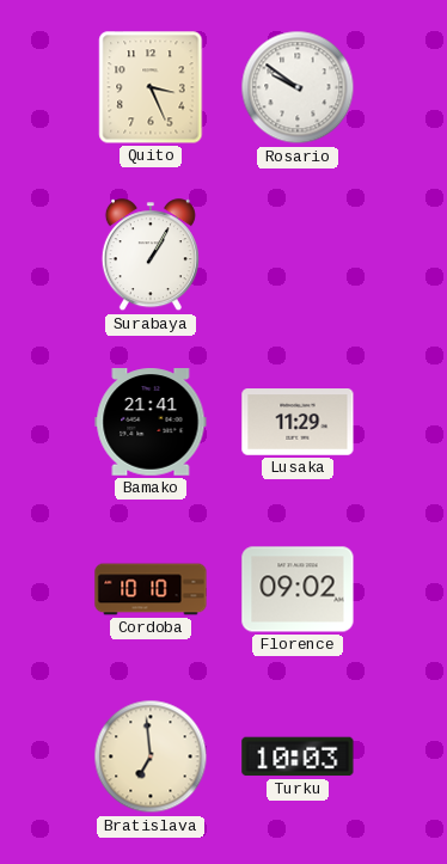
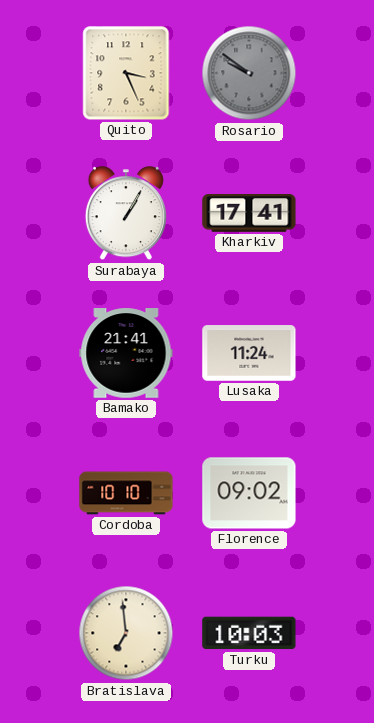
Rosario dial: white -> grey
Kharkiv: none -> 17:41
Lusaka: 11:29 -> 11:24
